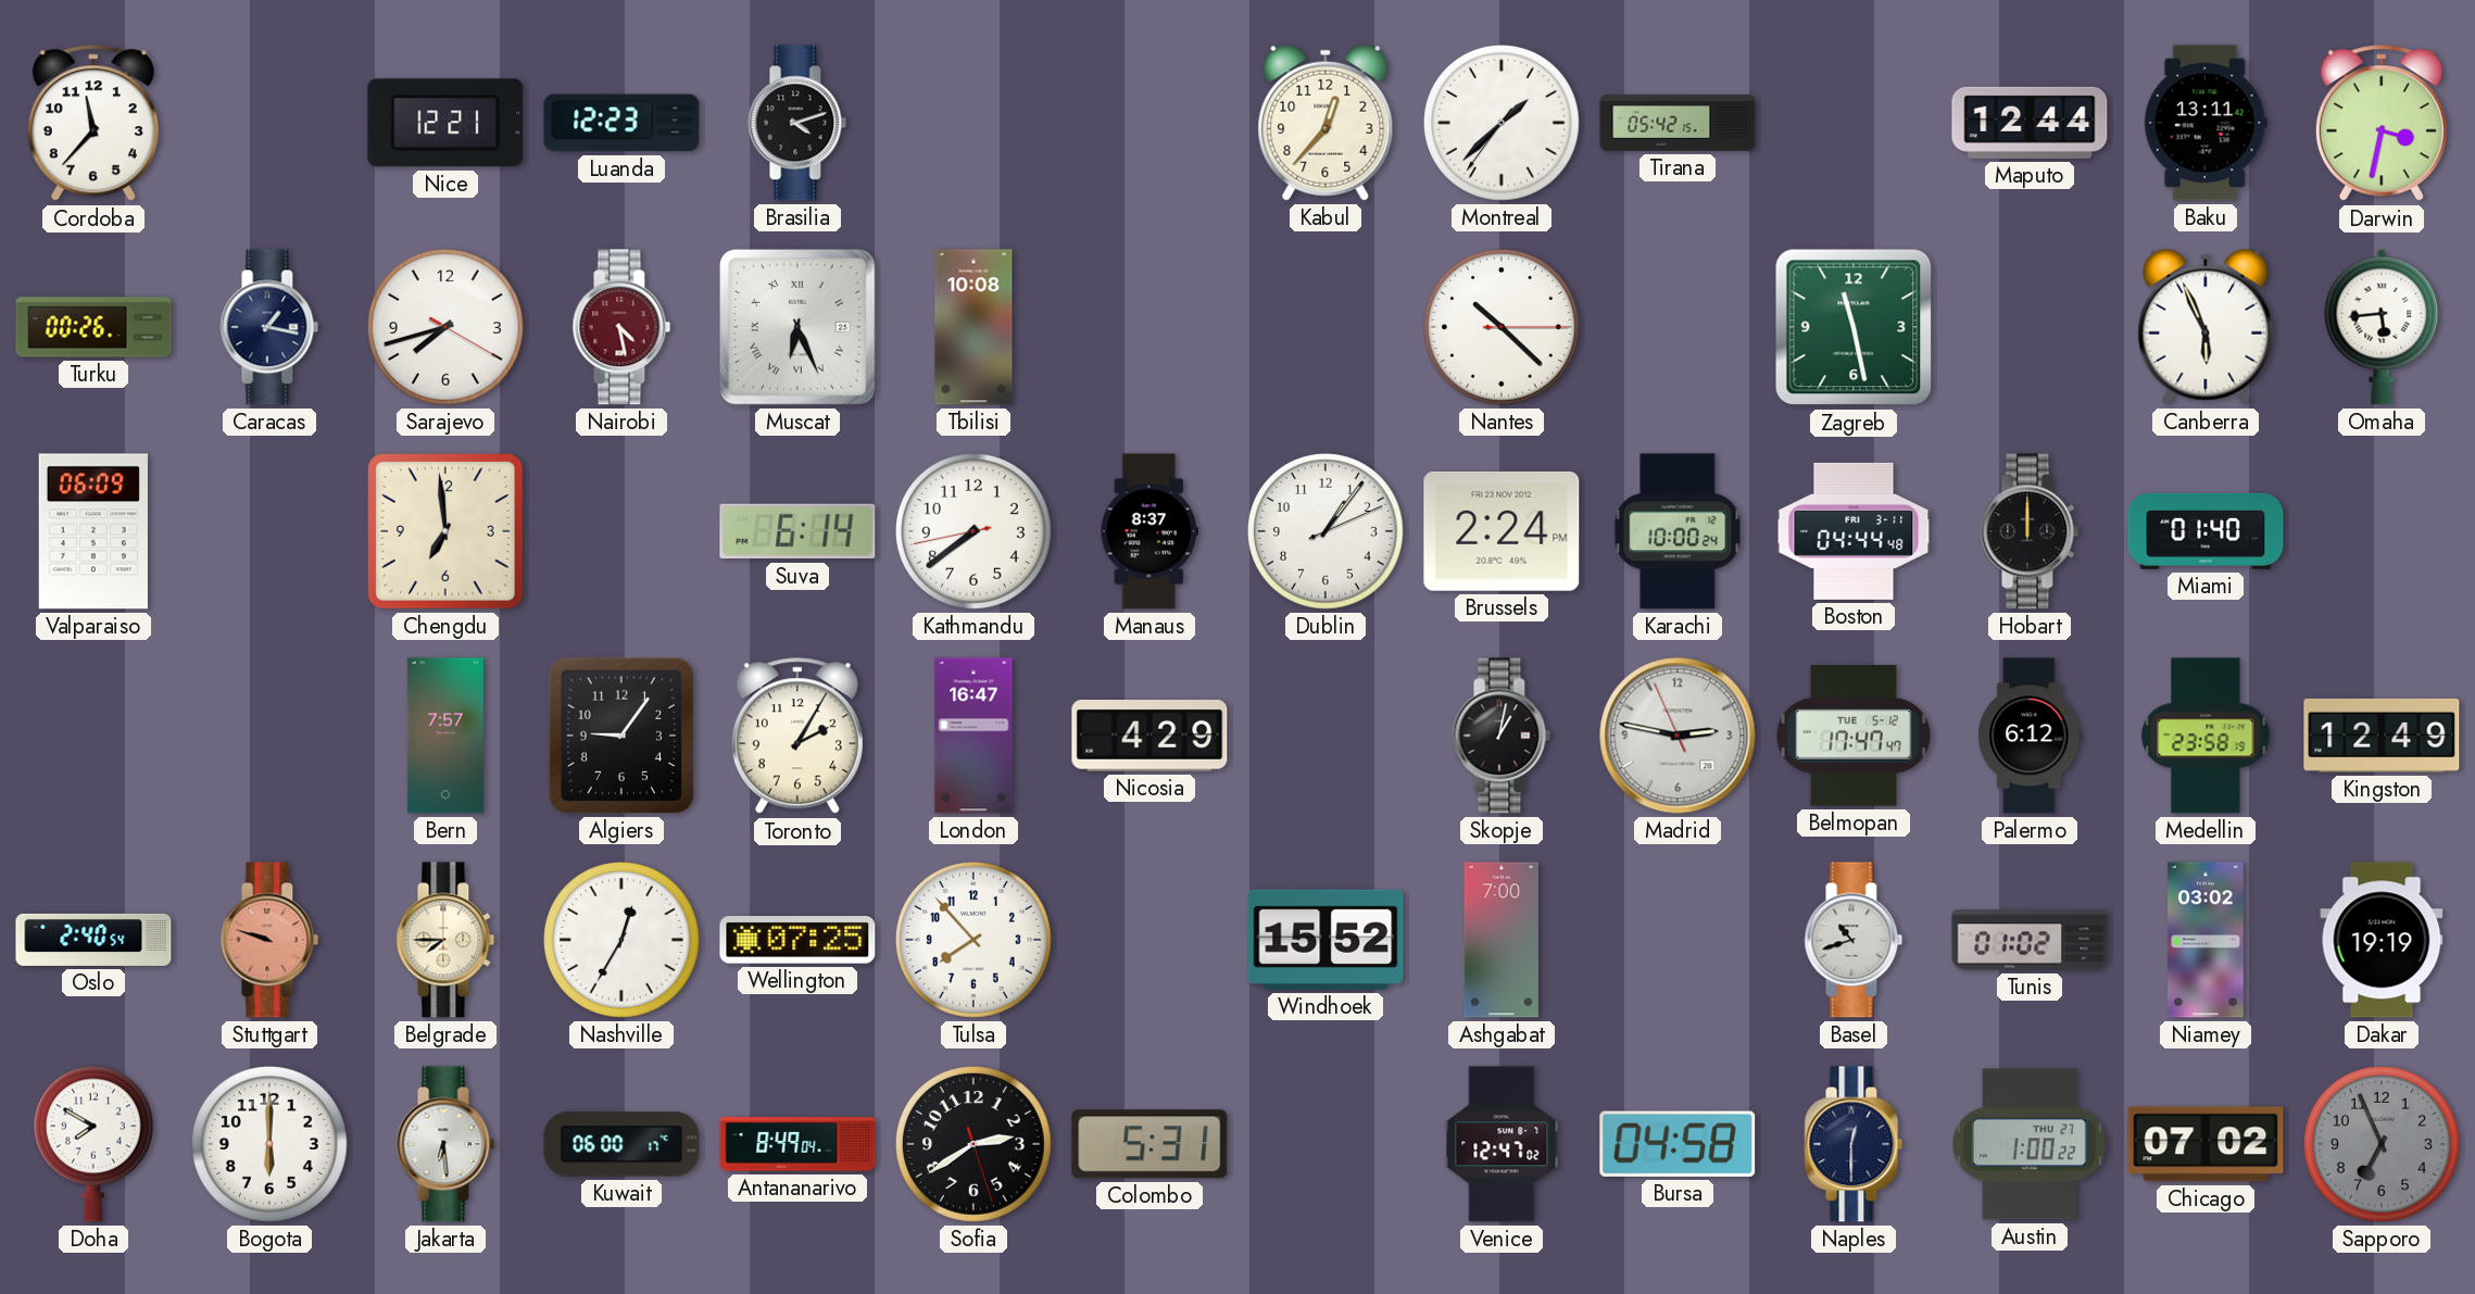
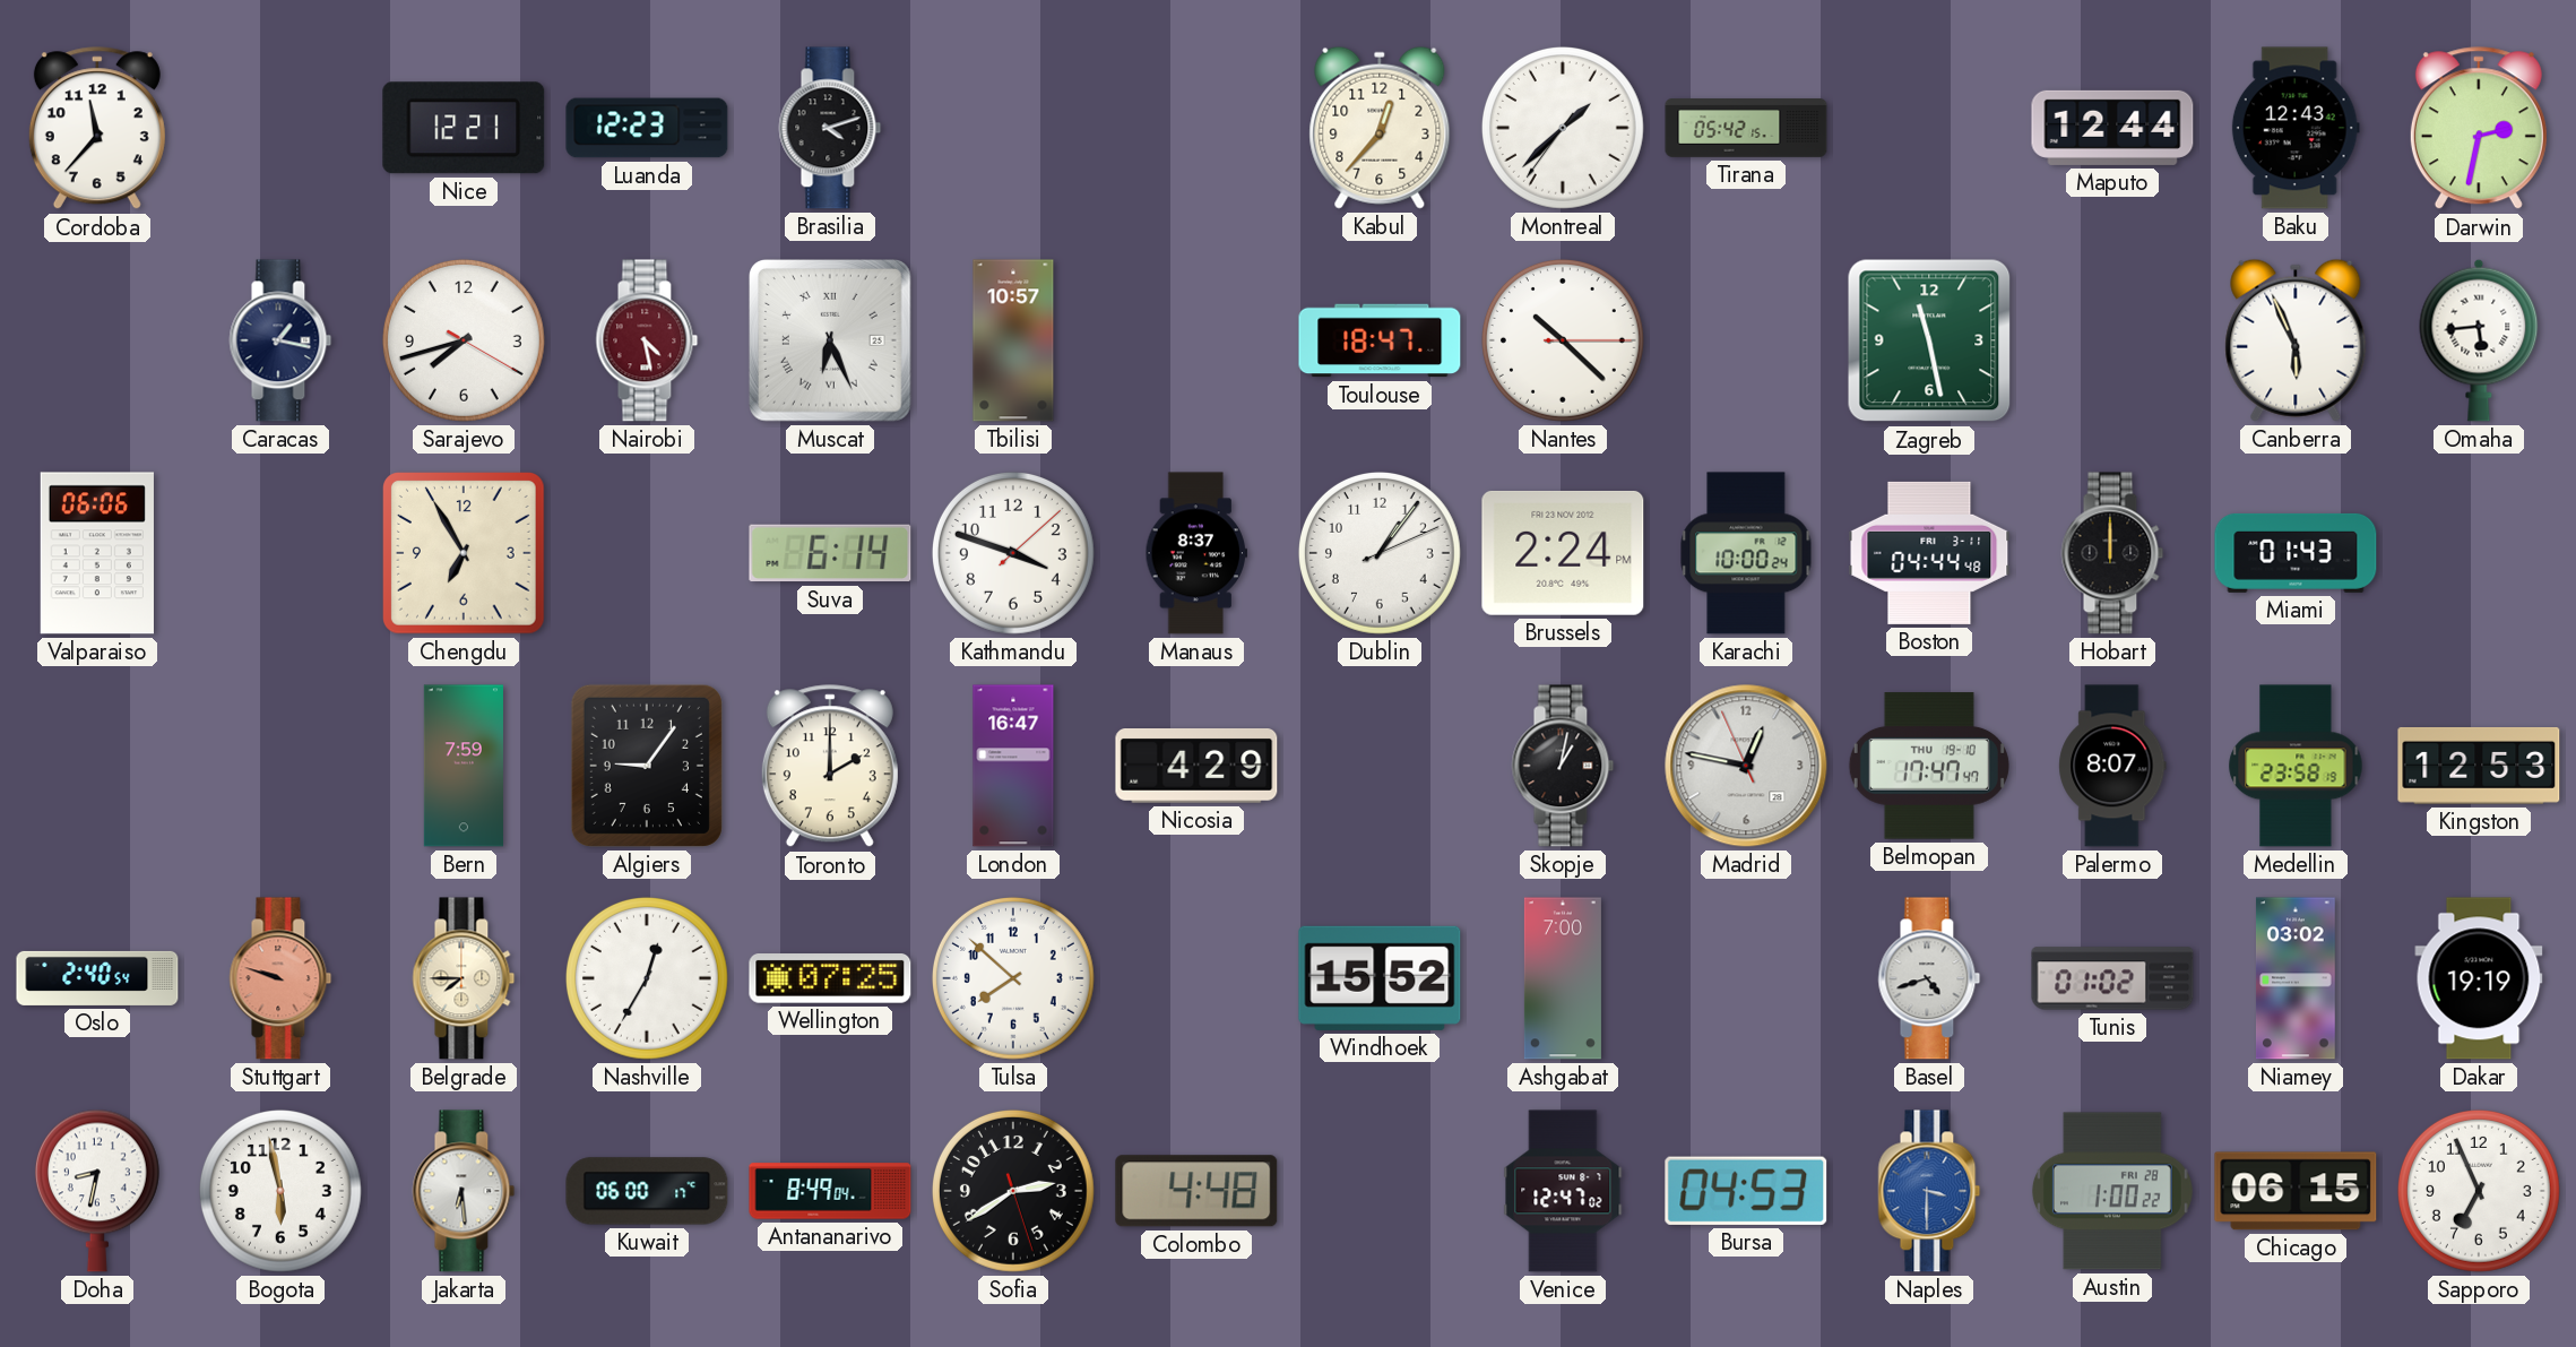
Baku: 13:11 -> 12:43
Darwin: 3:32 -> 2:32
Turku: 00:26 -> none
Tbilisi: 10:08 -> 10:57
Toulouse: none -> 18:47
Valparaiso: 06:09 -> 06:06
Chengdu: 6:59 -> 6:55
Kathmandu: 7:38 -> 3:48
Miami: 01:40 -> 01:43
Bern: 7:57 -> 7:59
Toronto: 2:05 -> 2:00
Madrid: 2:46 -> 12:46
Belmopan date: TUE 5-12 -> THU 19-10
Palermo: 6:12 -> 8:07
Kingston: 12:49 -> 12:53
Tulsa: 7:53 -> 7:52
Basel: 10:42 -> 4:42
Doha: 7:50 -> 8:32
Bogota: 6:00 -> 5:58
Colombo: 5:31 -> 4:48
Bursa: 04:58 -> 04:53
Naples: 12:30 -> 3:30
Naples dial: navy -> blue
Austin date: THU 27 -> FRI 28
Chicago: 07:02 -> 06:15
Sapporo dial: grey -> white
